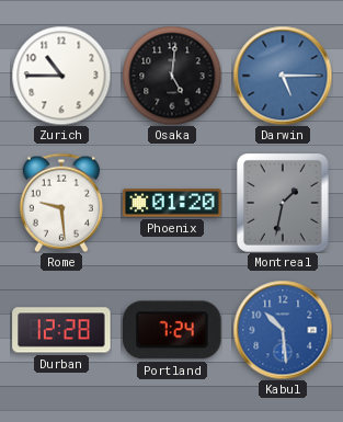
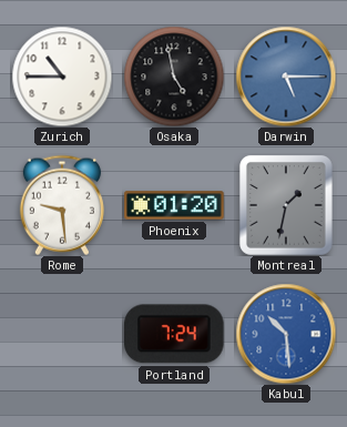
Osaka: 5:01 -> 4:58
Durban: 12:28 -> none
